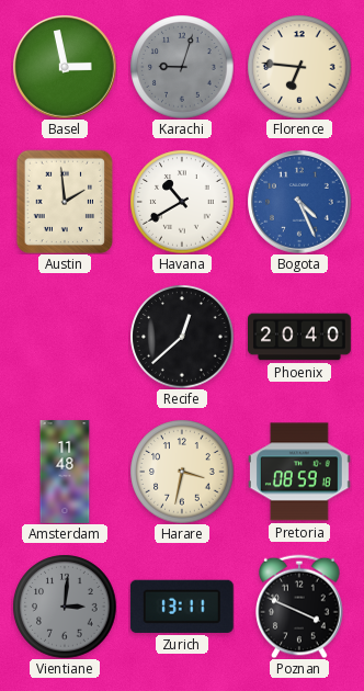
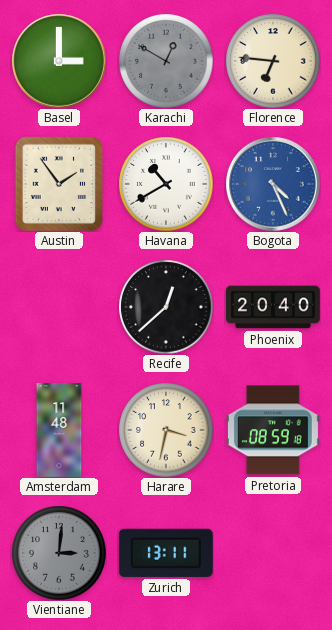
Basel: 2:58 -> 3:00
Karachi: 9:03 -> 12:50
Austin: 1:59 -> 1:54
Poznan: 3:49 -> none
